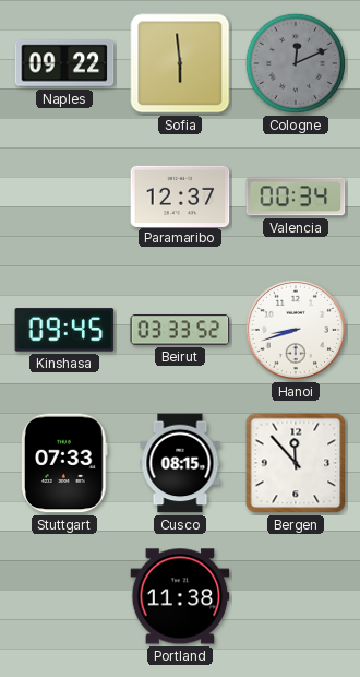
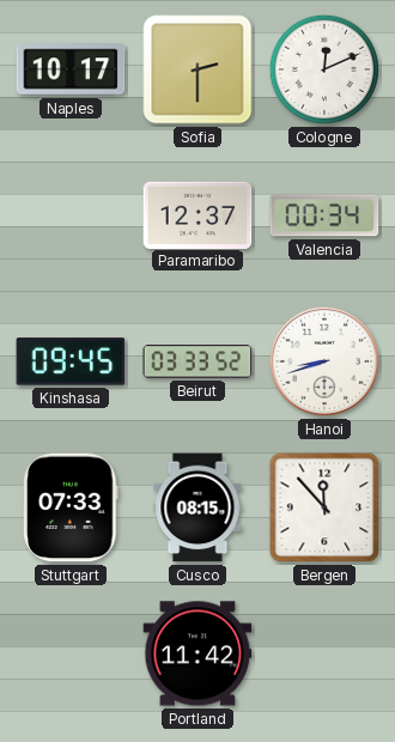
Naples: 09:22 -> 10:17
Sofia: 5:59 -> 2:30
Cologne dial: grey -> white
Portland: 11:38 -> 11:42
